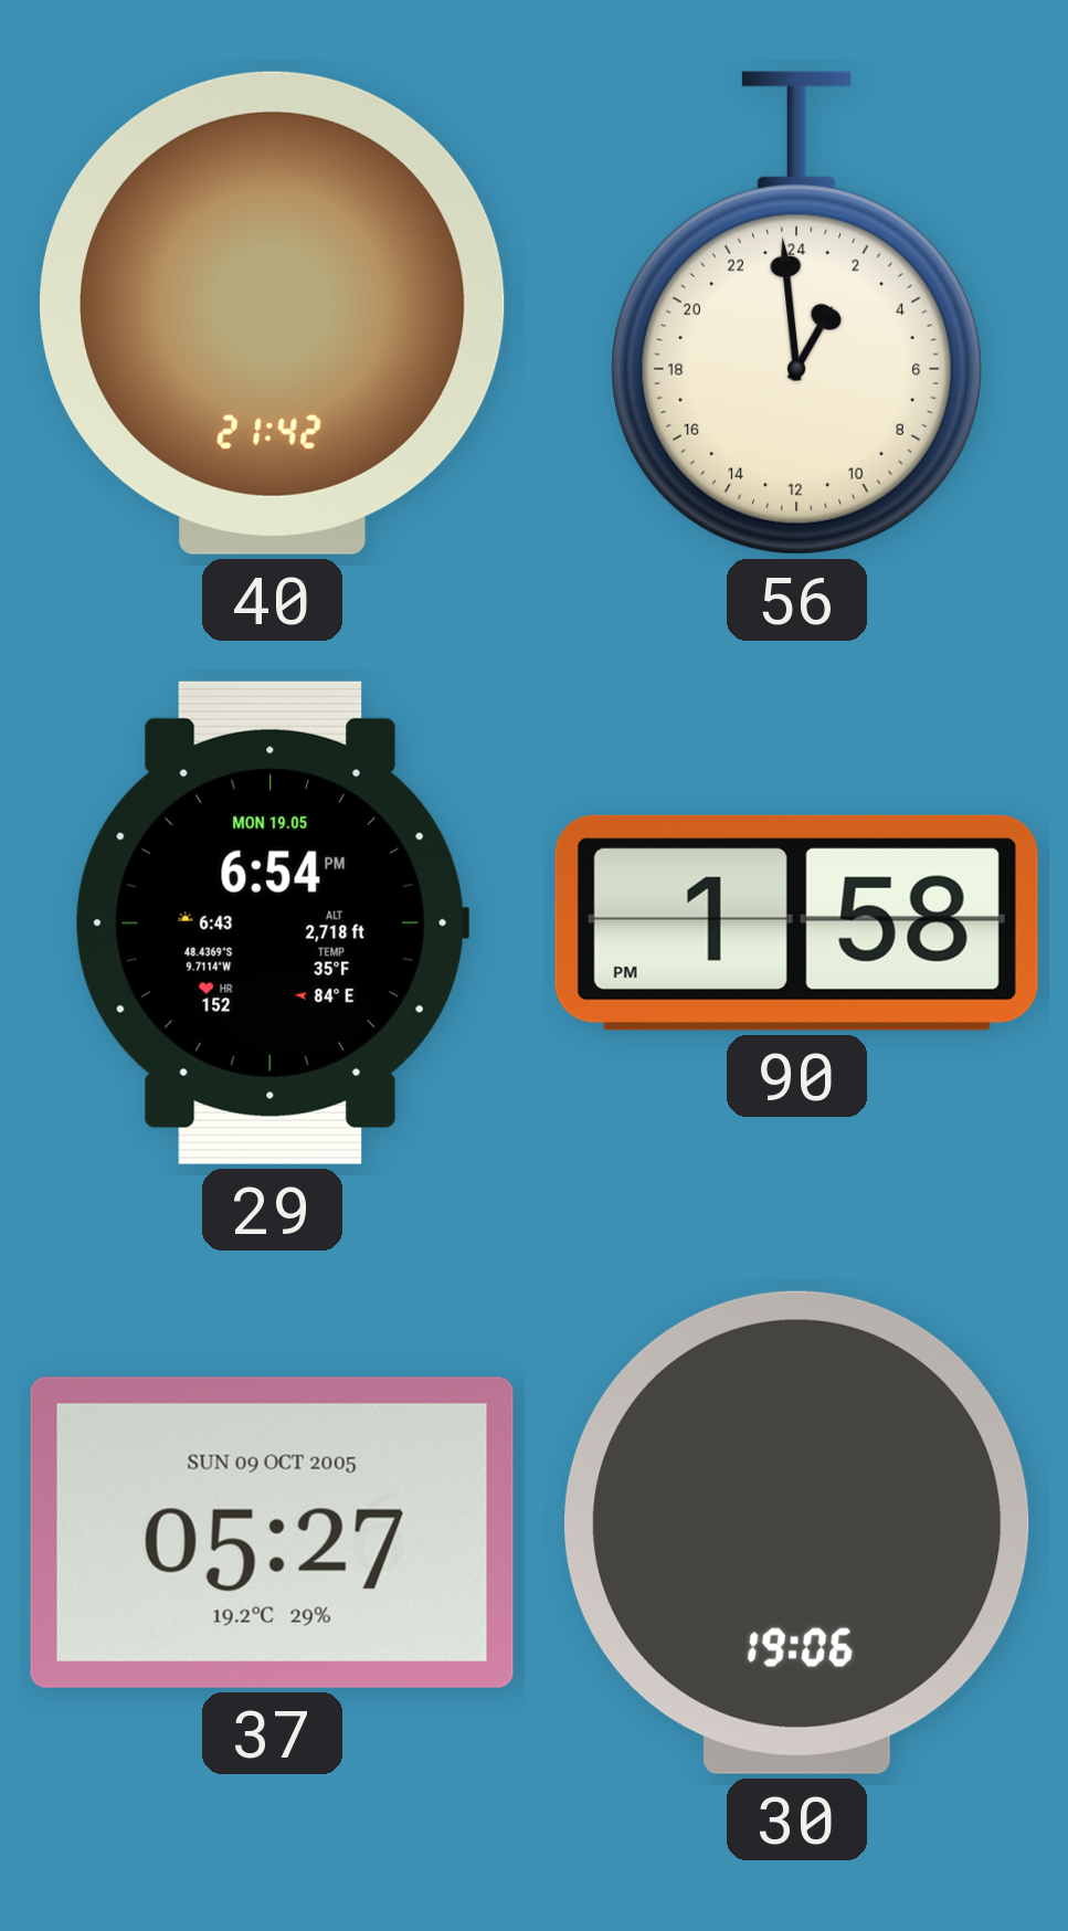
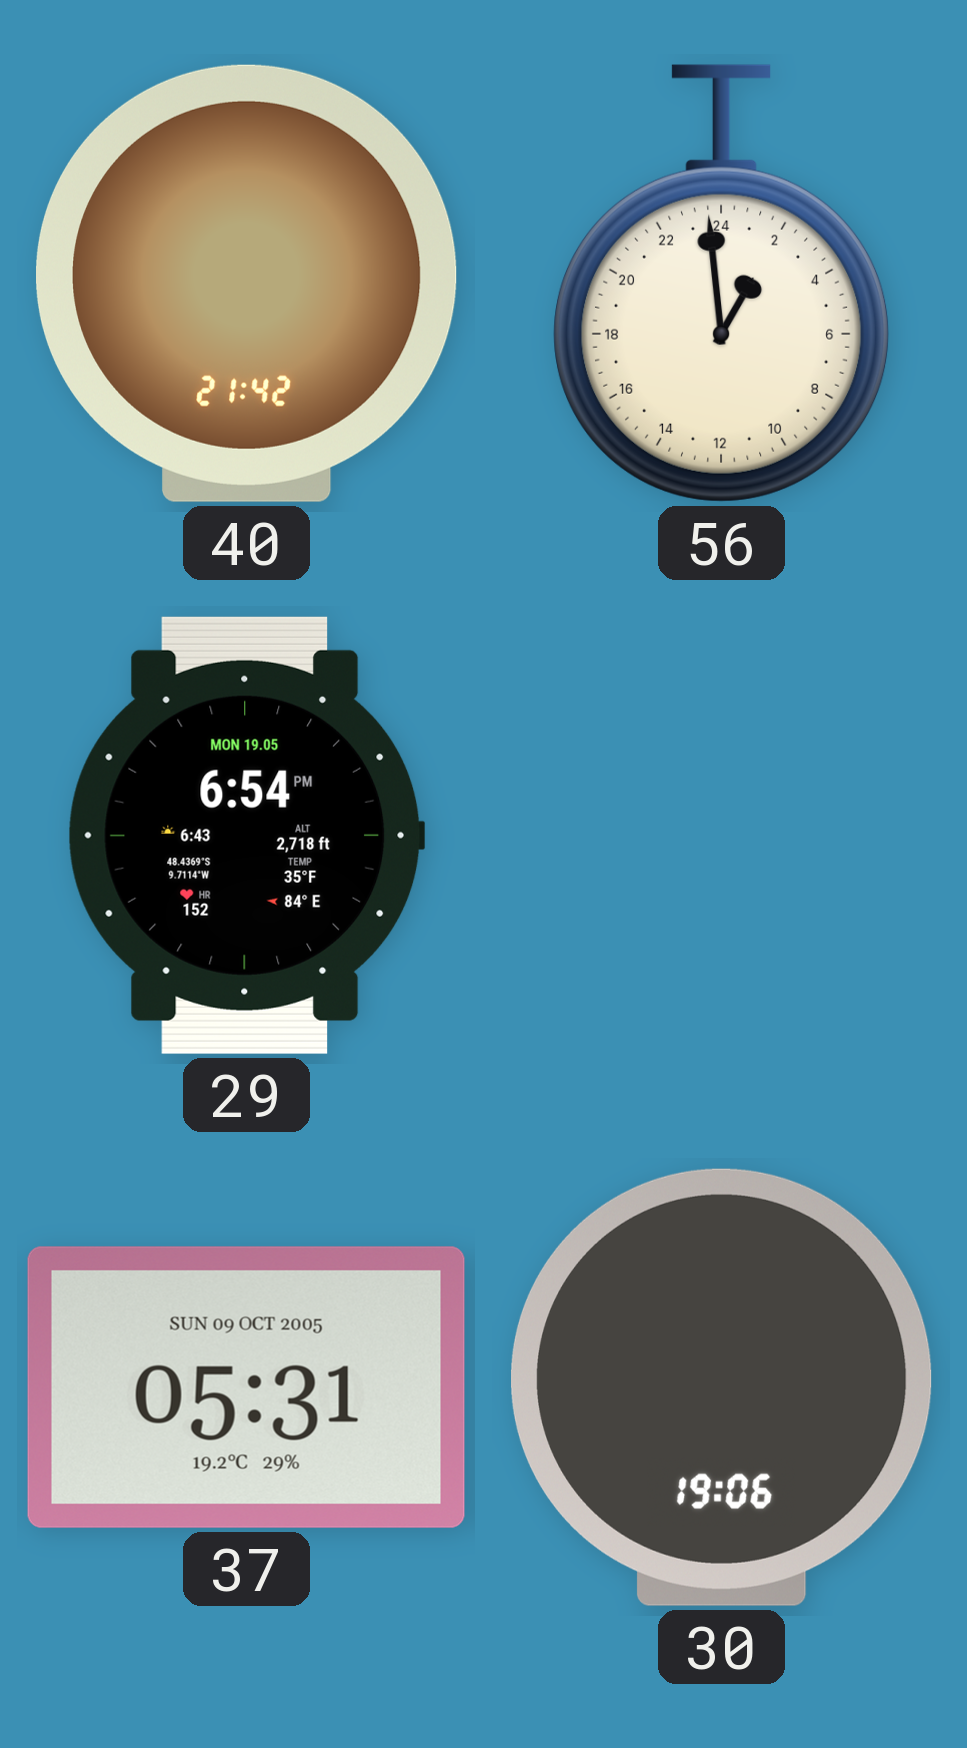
90: 1:58 -> none
37: 05:27 -> 05:31
